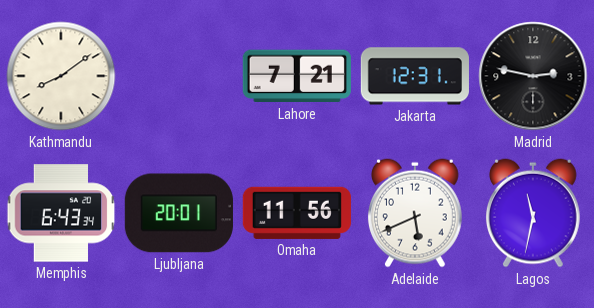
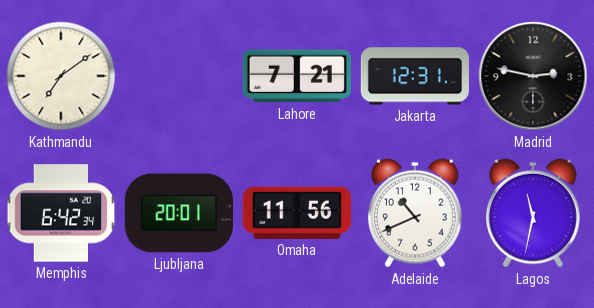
Kathmandu: 8:09 -> 7:09
Memphis: 6:43 -> 6:42
Adelaide: 5:41 -> 10:41
